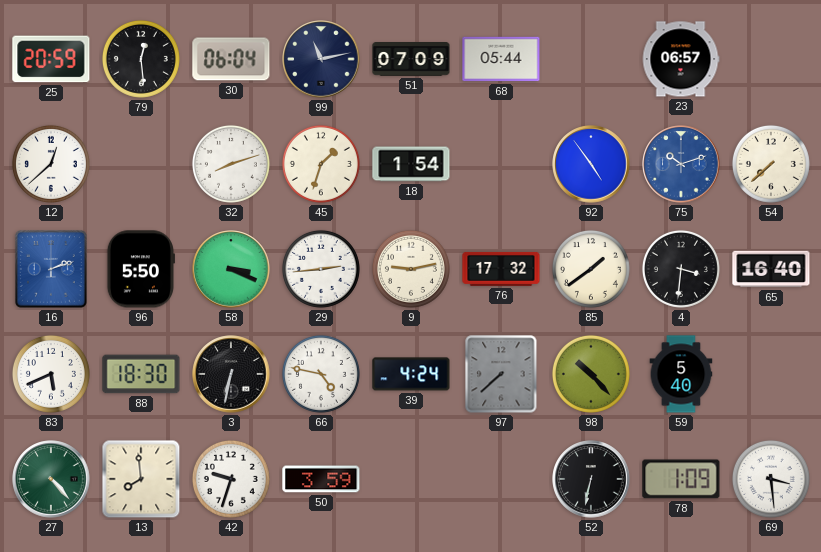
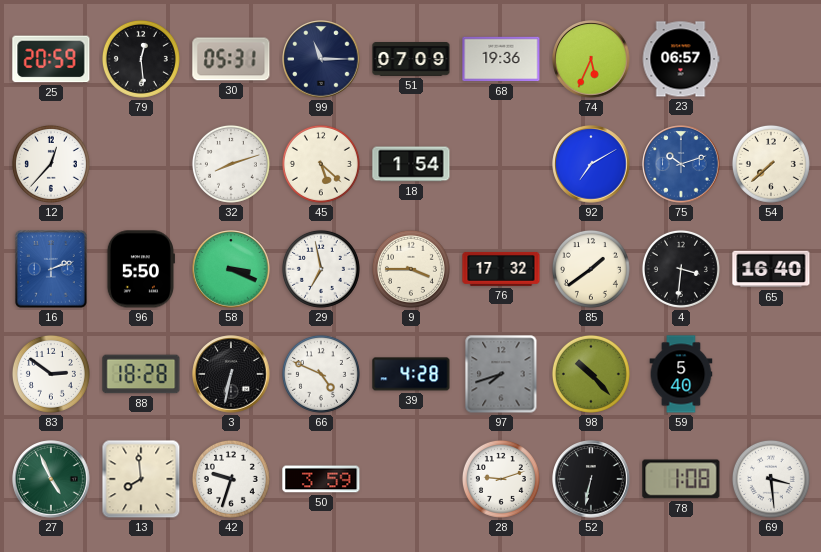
30: 06:04 -> 05:31
99: 11:13 -> 11:15
68: 05:44 -> 19:36
74: none -> 5:34
12: 12:38 -> 12:37
45: 1:33 -> 5:22
92: 4:54 -> 7:10
29: 2:44 -> 6:58
9: 9:13 -> 3:45
83: 5:41 -> 2:51
88: 18:30 -> 18:28
66: 4:47 -> 4:49
39: 4:24 -> 4:28
97: 7:38 -> 7:42
27: 4:23 -> 4:56
28: none -> 9:12
78: 1:09 -> 1:08
